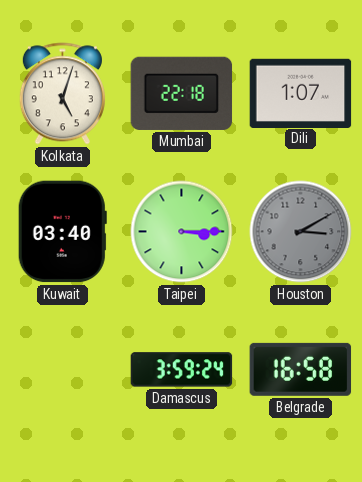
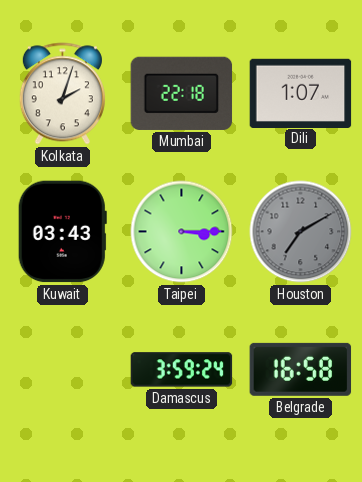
Kolkata: 5:03 -> 2:03
Kuwait: 03:40 -> 03:43
Houston: 3:10 -> 7:10
